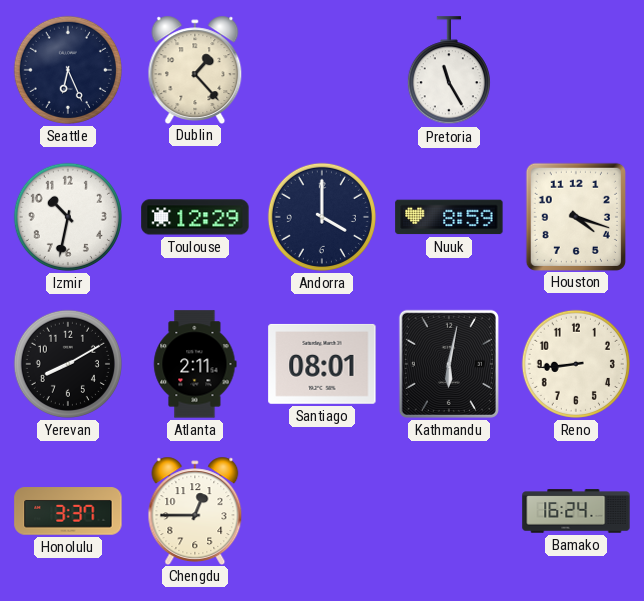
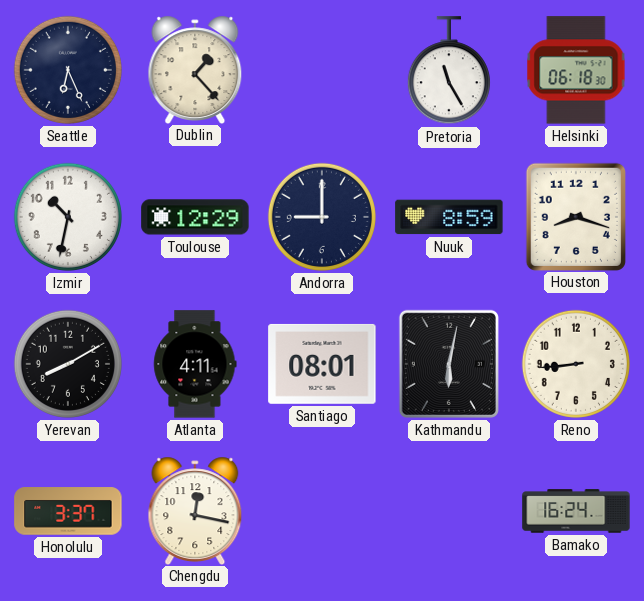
Helsinki: none -> 06:18
Andorra: 4:00 -> 9:00
Houston: 4:18 -> 8:18
Atlanta: 2:11 -> 4:11
Chengdu: 12:45 -> 12:17
